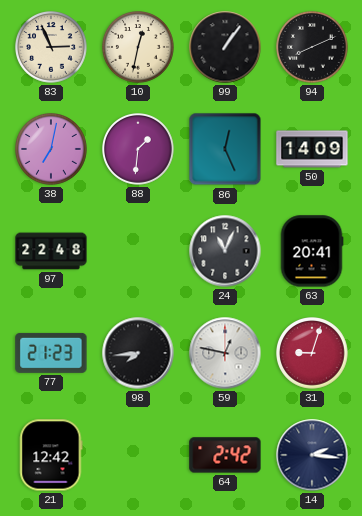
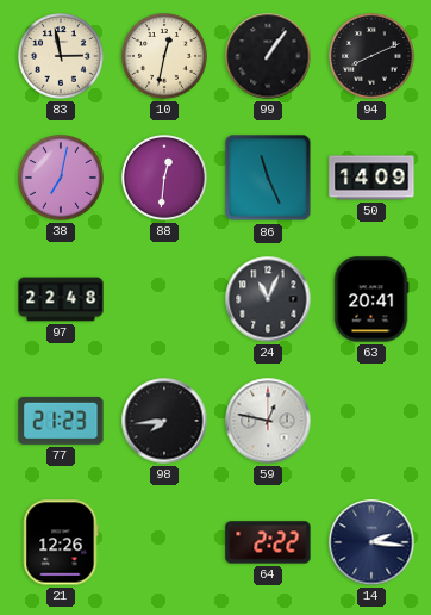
83: 2:56 -> 2:58
88: 1:31 -> 12:31
86: 12:26 -> 11:26
31: 9:03 -> none
21: 12:42 -> 12:26
64: 2:42 -> 2:22
